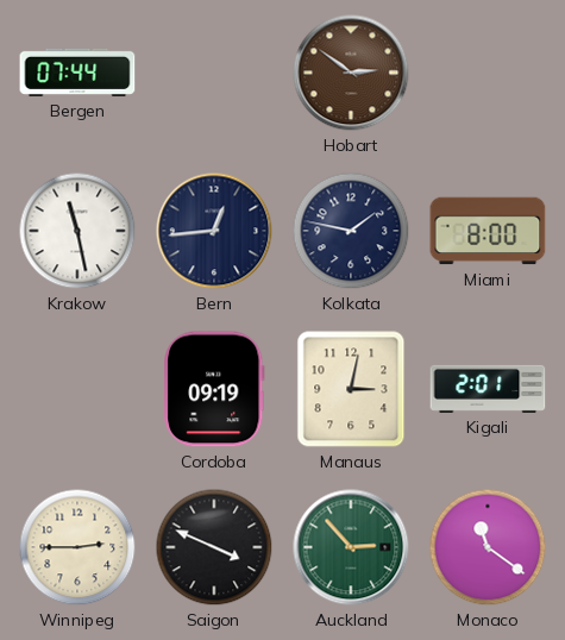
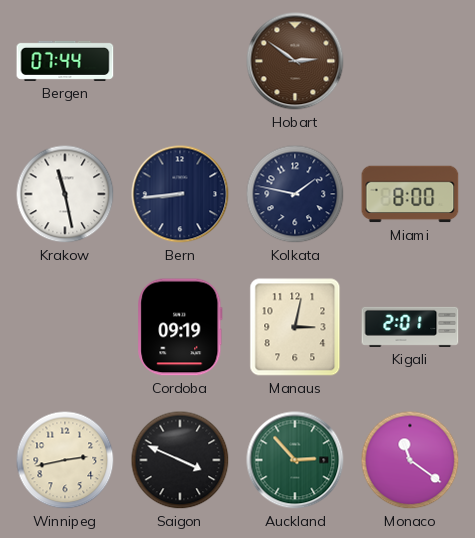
Bern: 12:44 -> 8:44
Winnipeg: 2:45 -> 2:43
